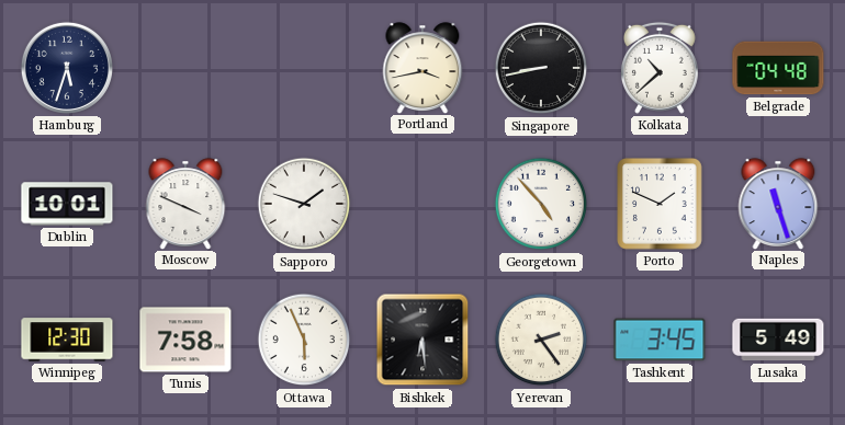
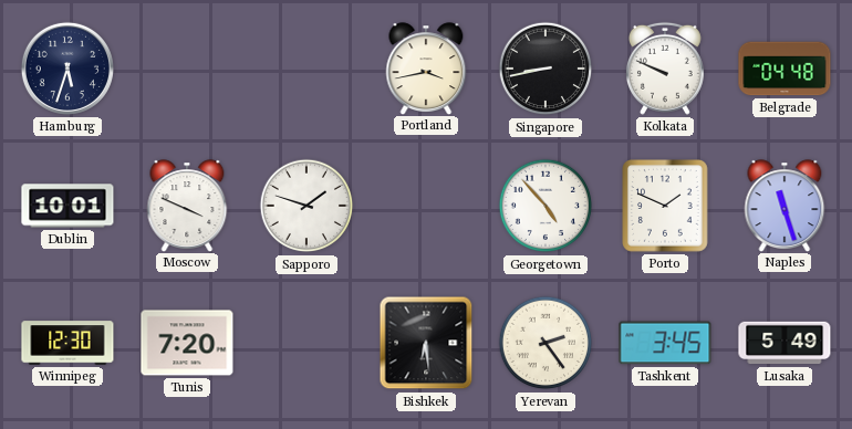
Kolkata: 10:38 -> 9:49
Tunis: 7:58 -> 7:20
Ottawa: 5:56 -> none
